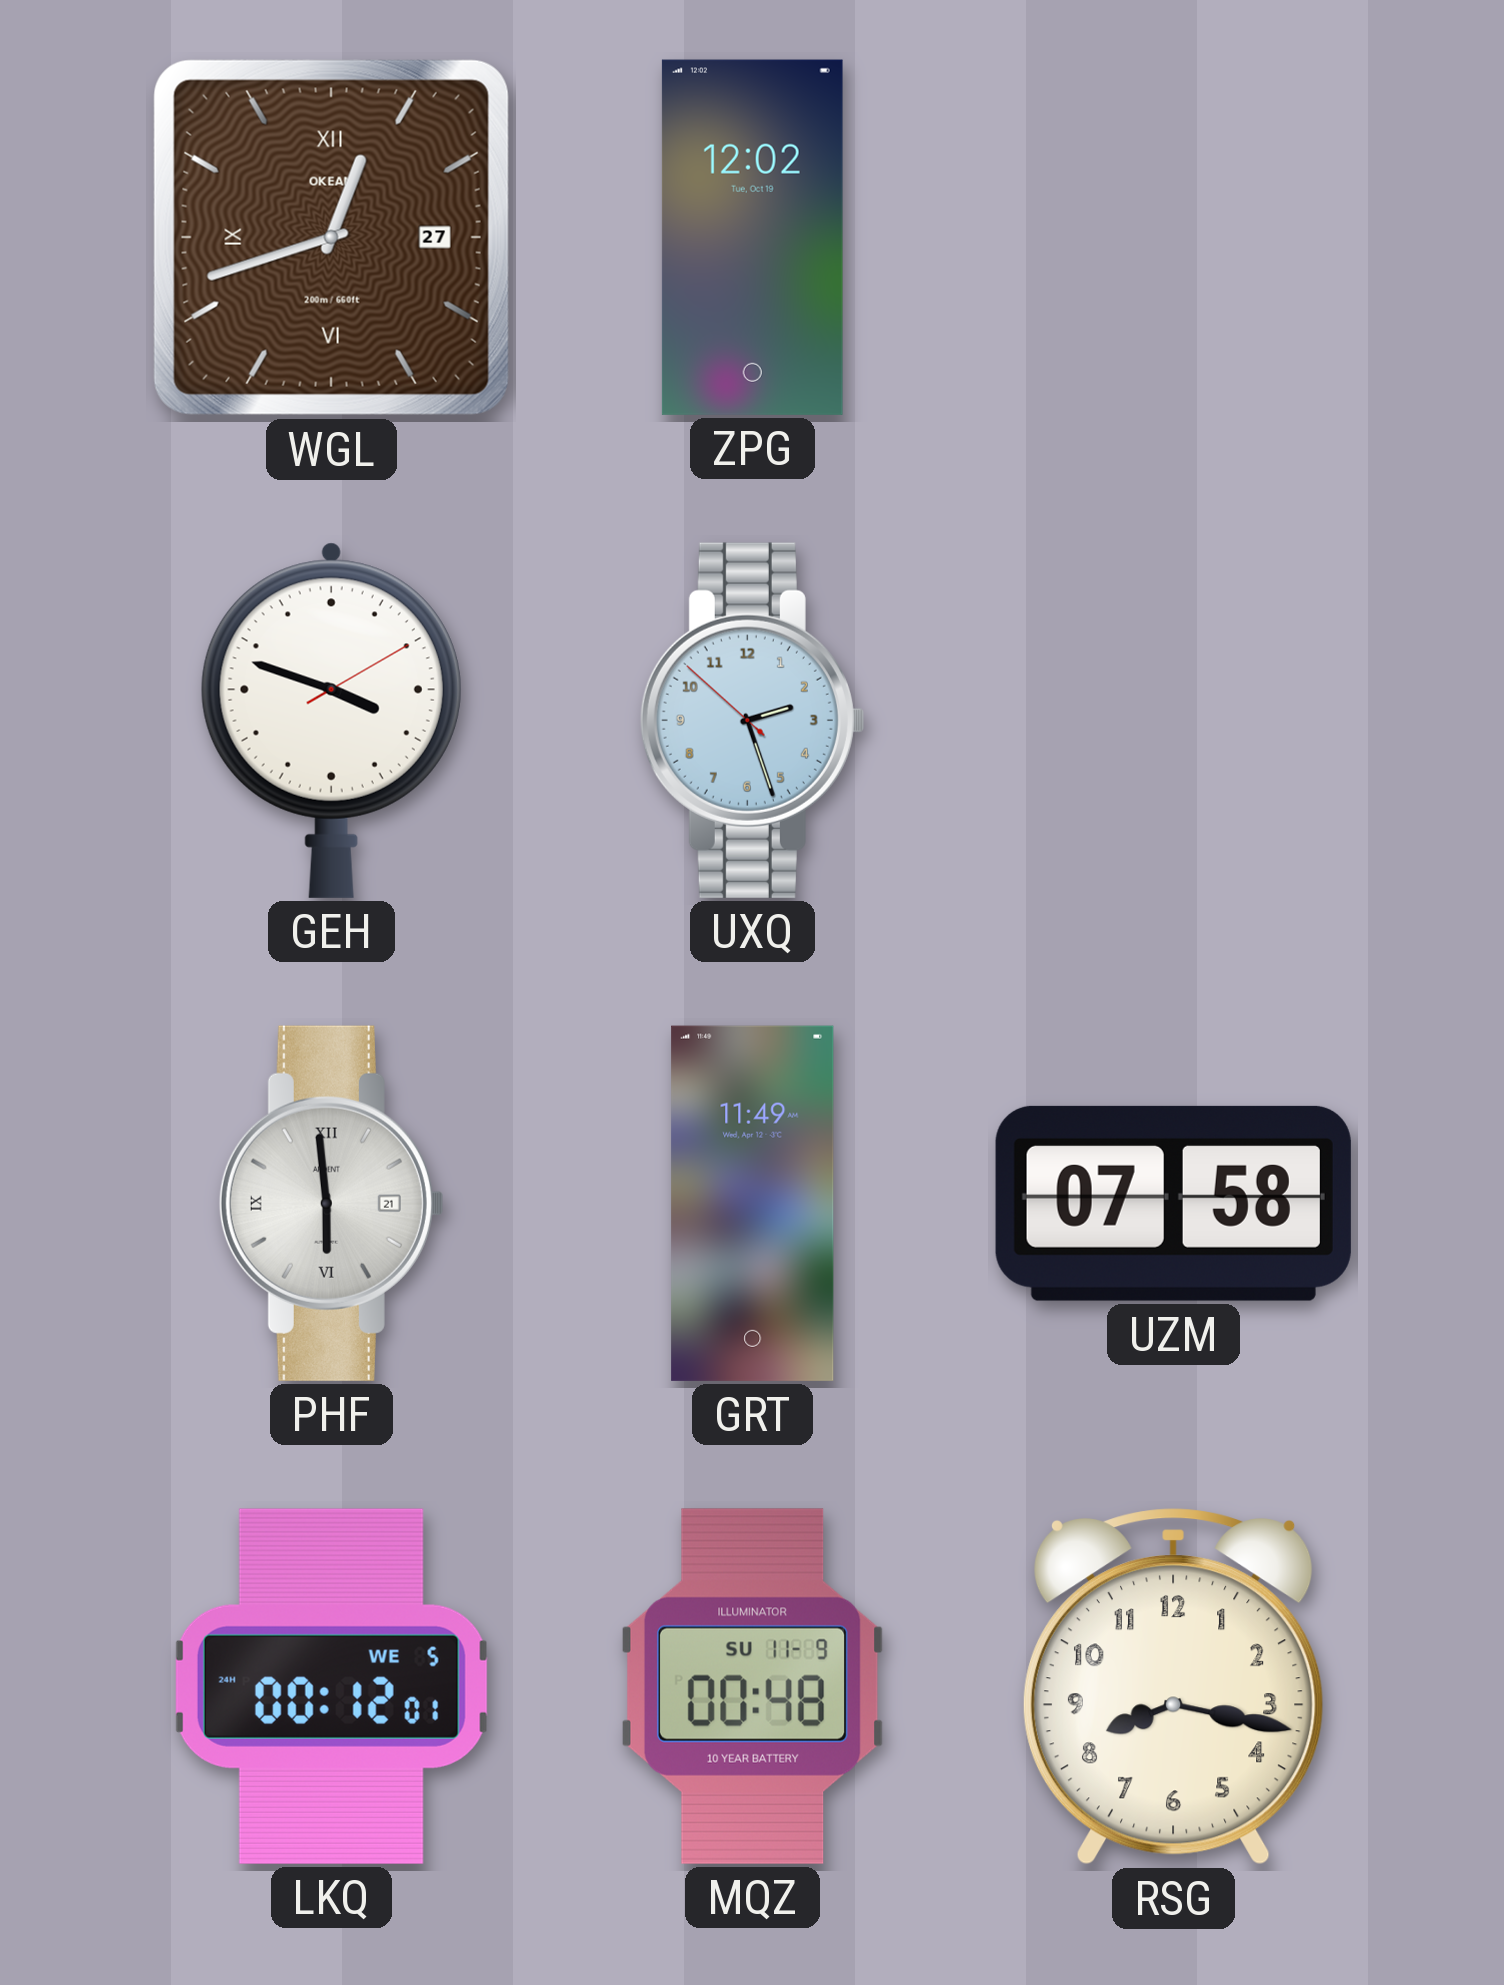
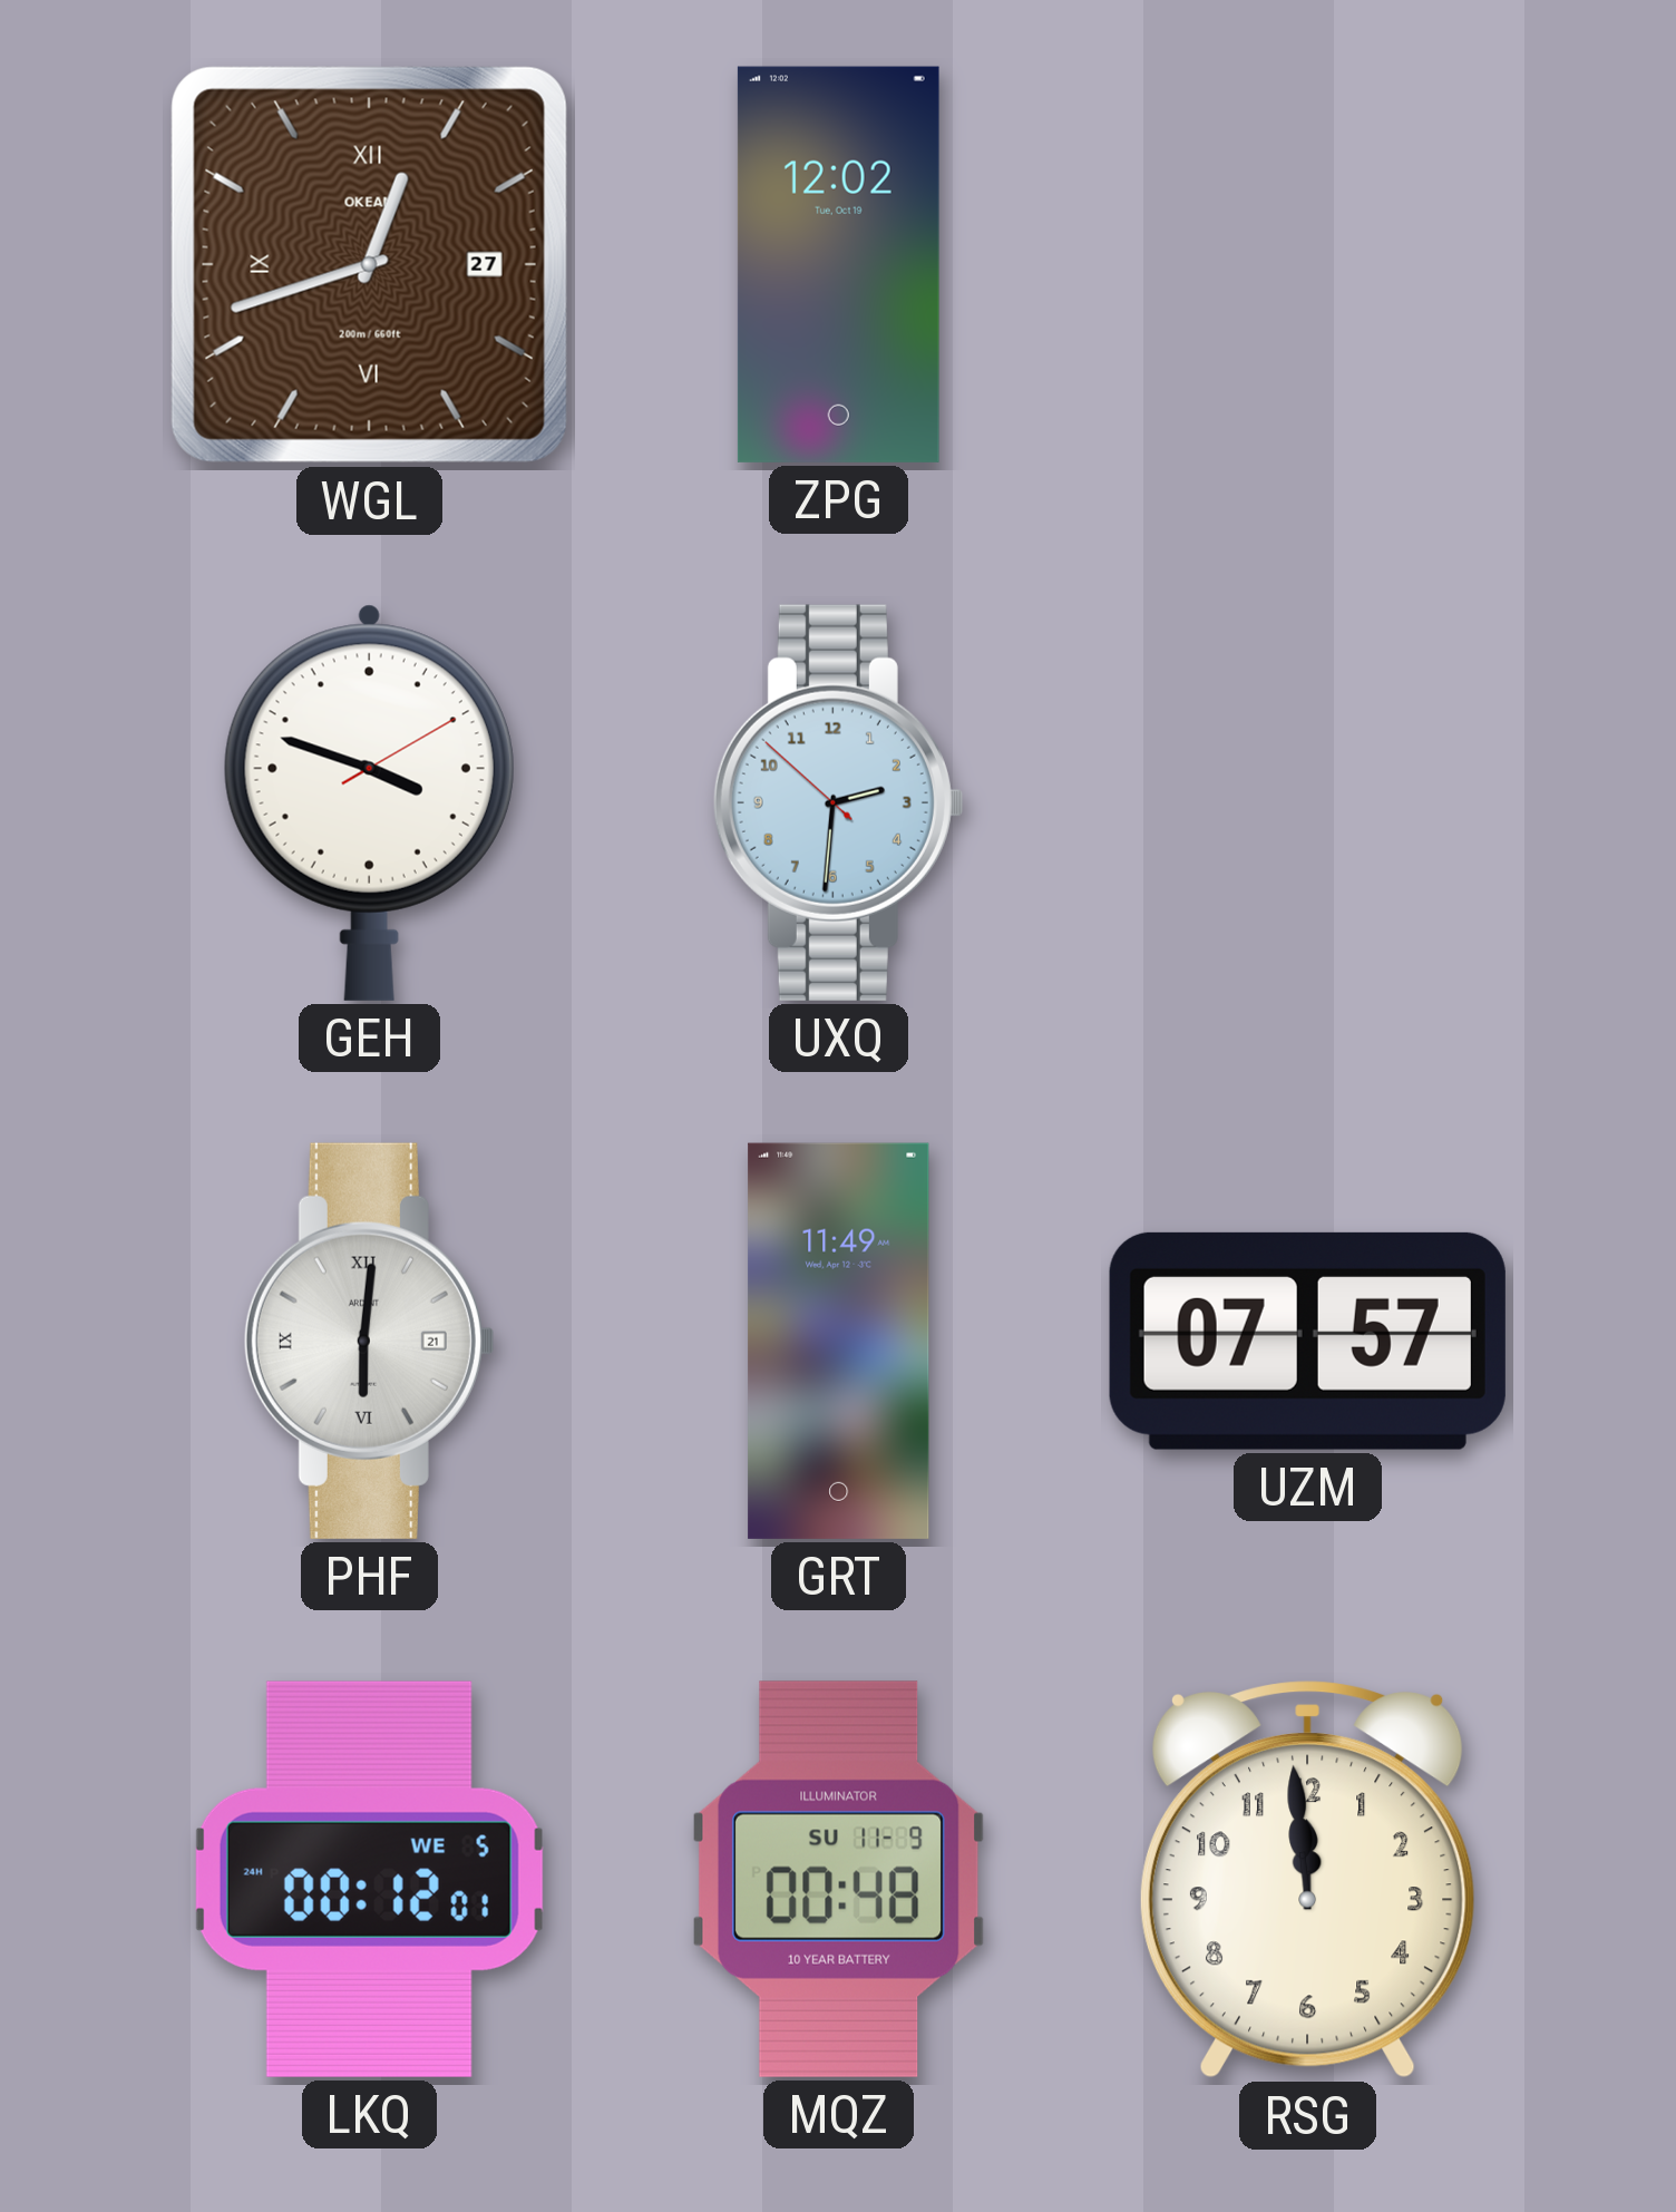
UXQ: 2:26 -> 2:30
PHF: 5:59 -> 6:01
UZM: 07:58 -> 07:57
RSG: 8:17 -> 11:59
